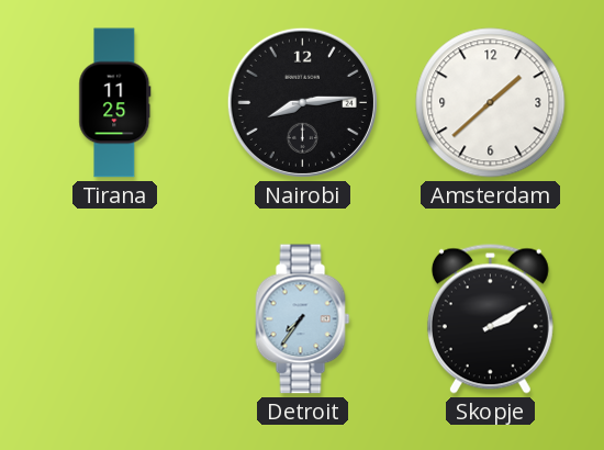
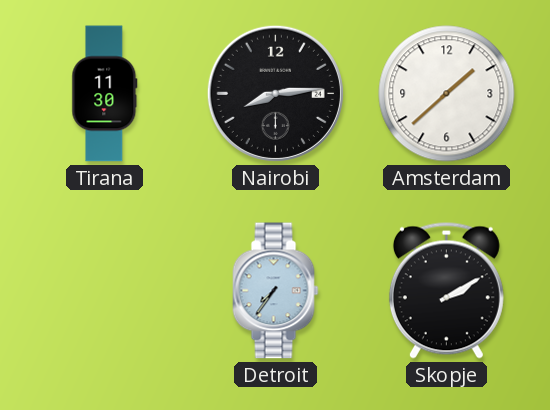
Tirana: 11:25 -> 11:30
